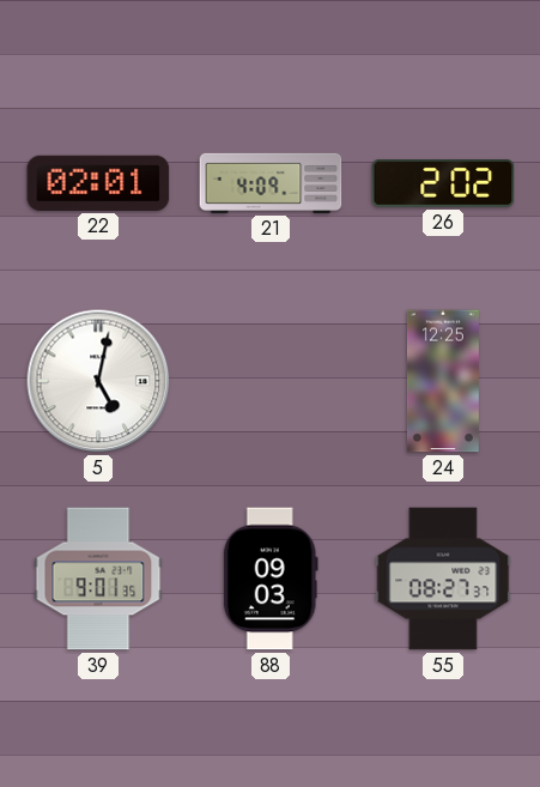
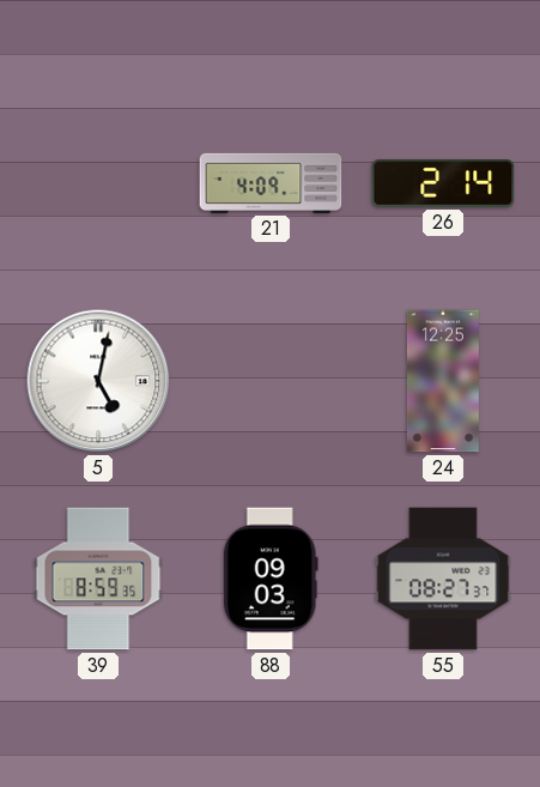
22: 02:01 -> none
26: 2:02 -> 2:14
39: 9:01 -> 8:59
